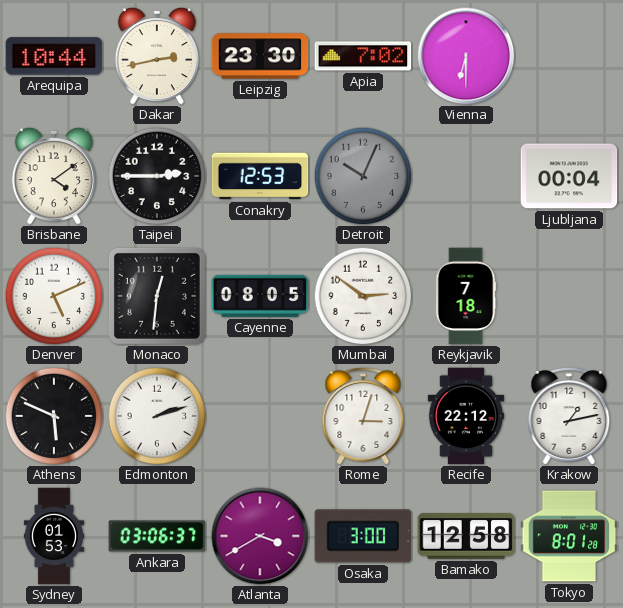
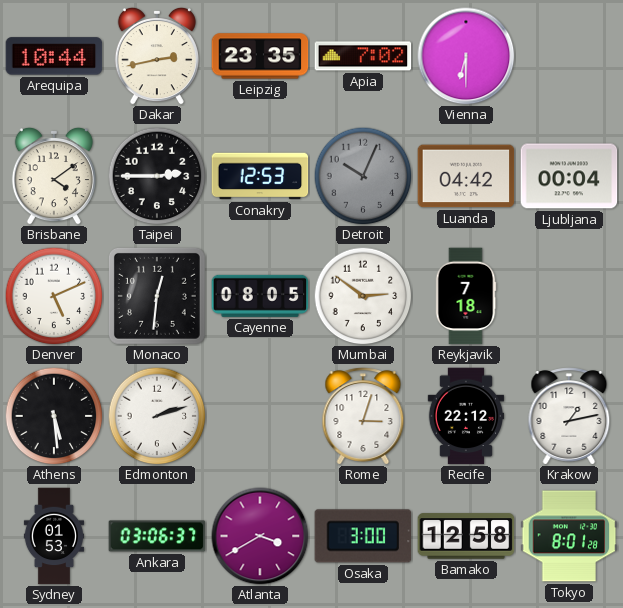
Leipzig: 23:30 -> 23:35
Luanda: none -> 04:42
Athens: 5:49 -> 5:29
